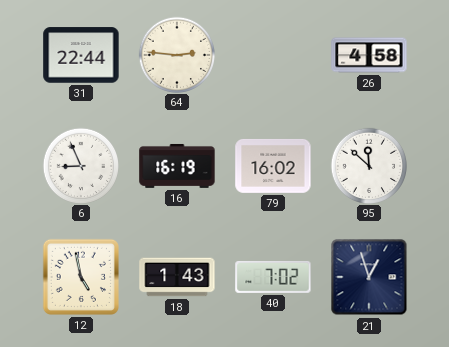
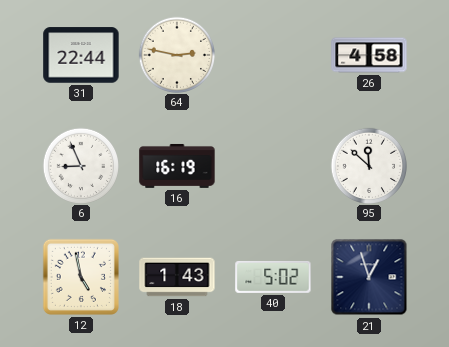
64: 2:46 -> 2:47
79: 16:02 -> none
40: 7:02 -> 5:02
